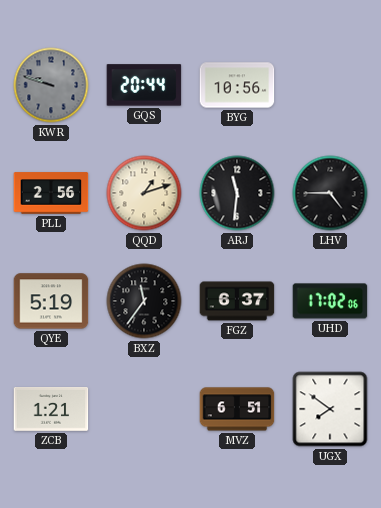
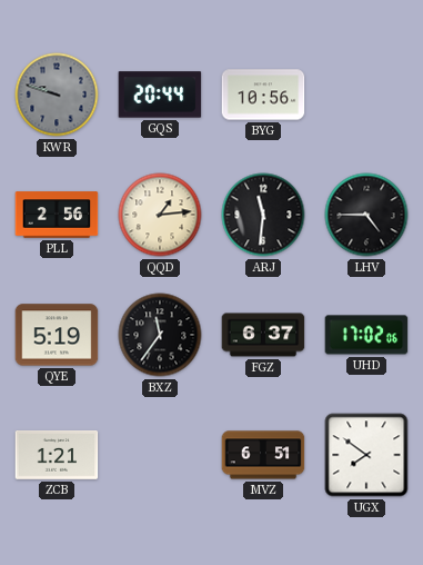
QQD: 1:12 -> 1:14
